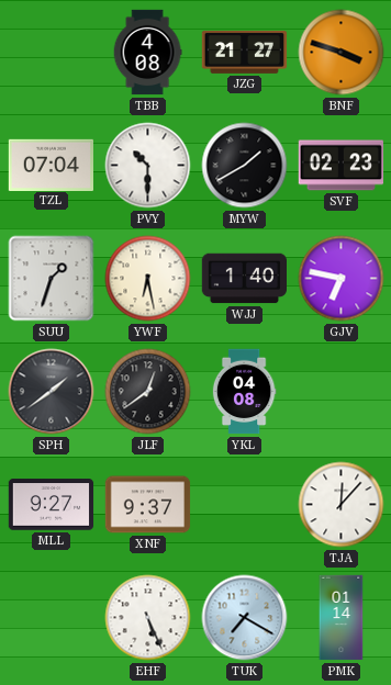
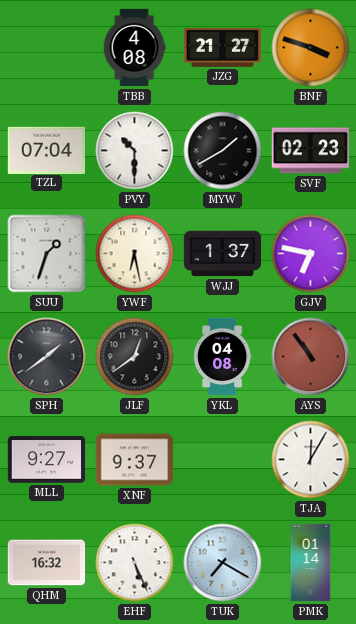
WJJ: 1:40 -> 1:37
AYS: none -> 10:54
TJA: 12:07 -> 12:05
QHM: none -> 16:32
